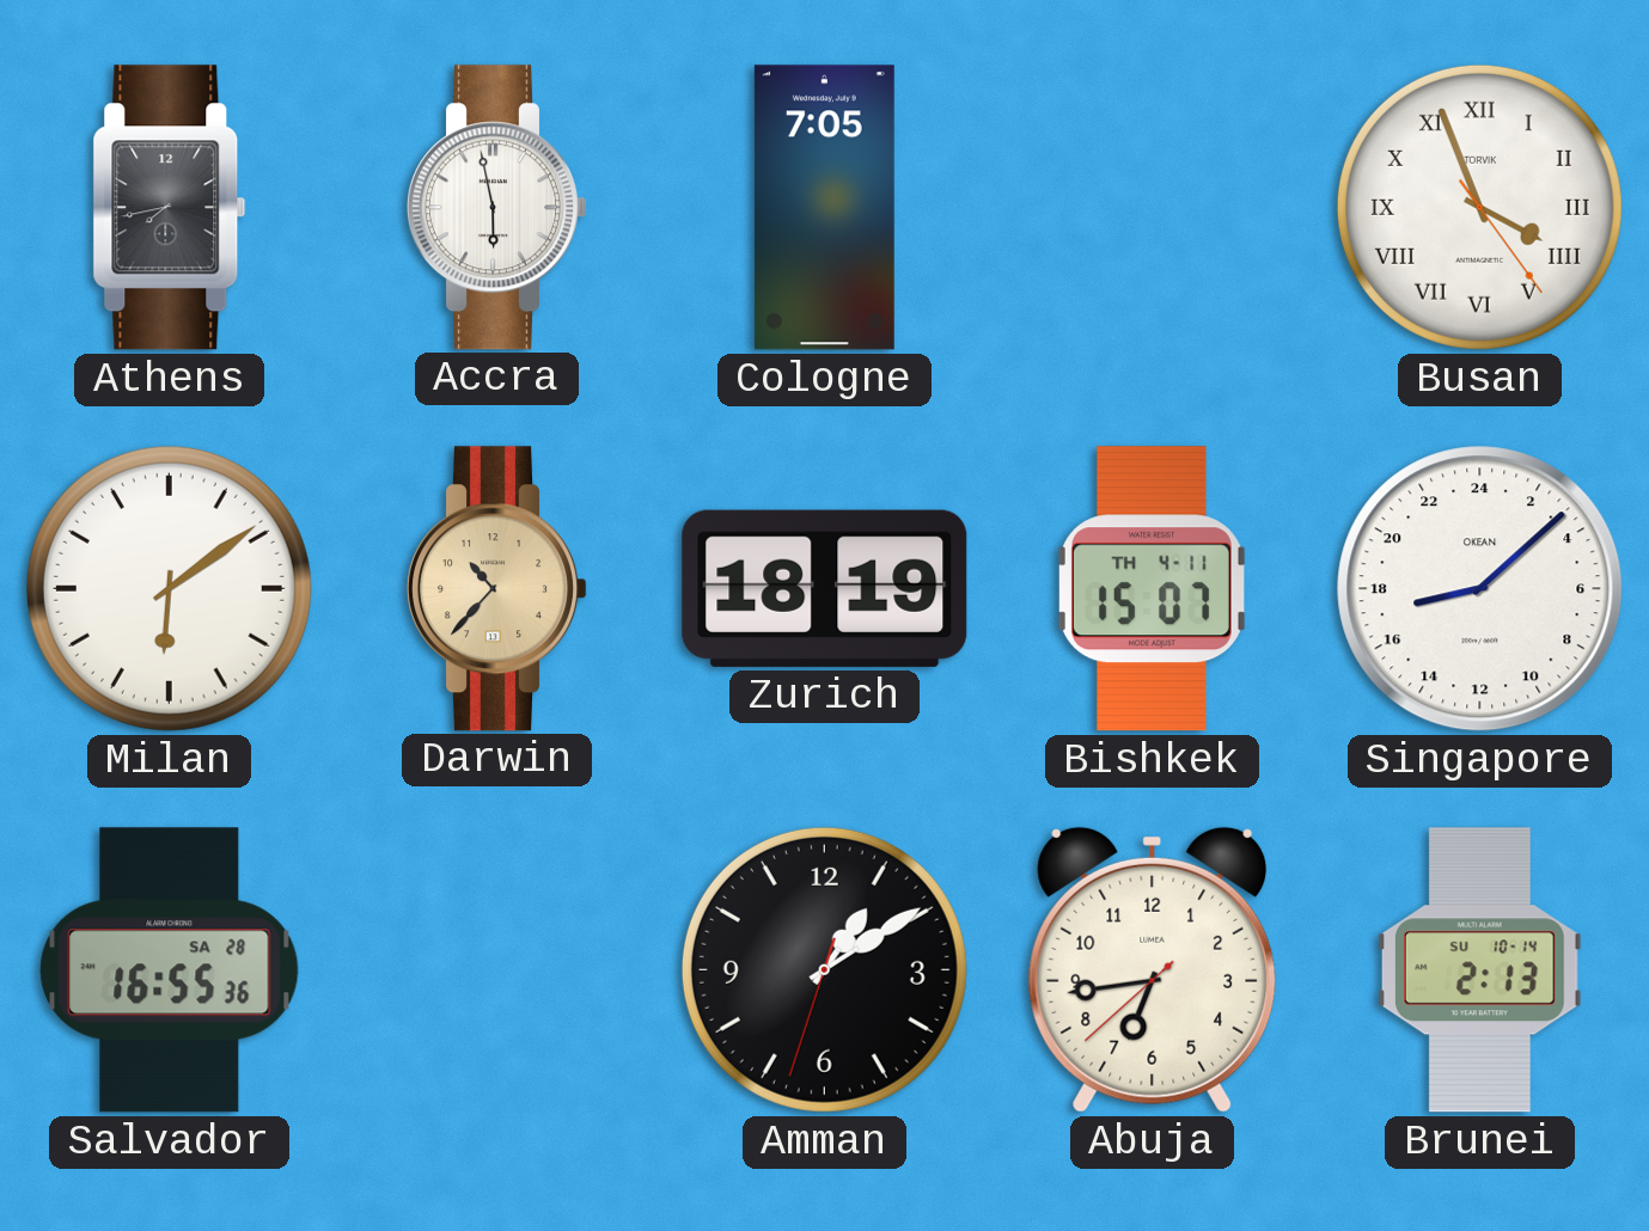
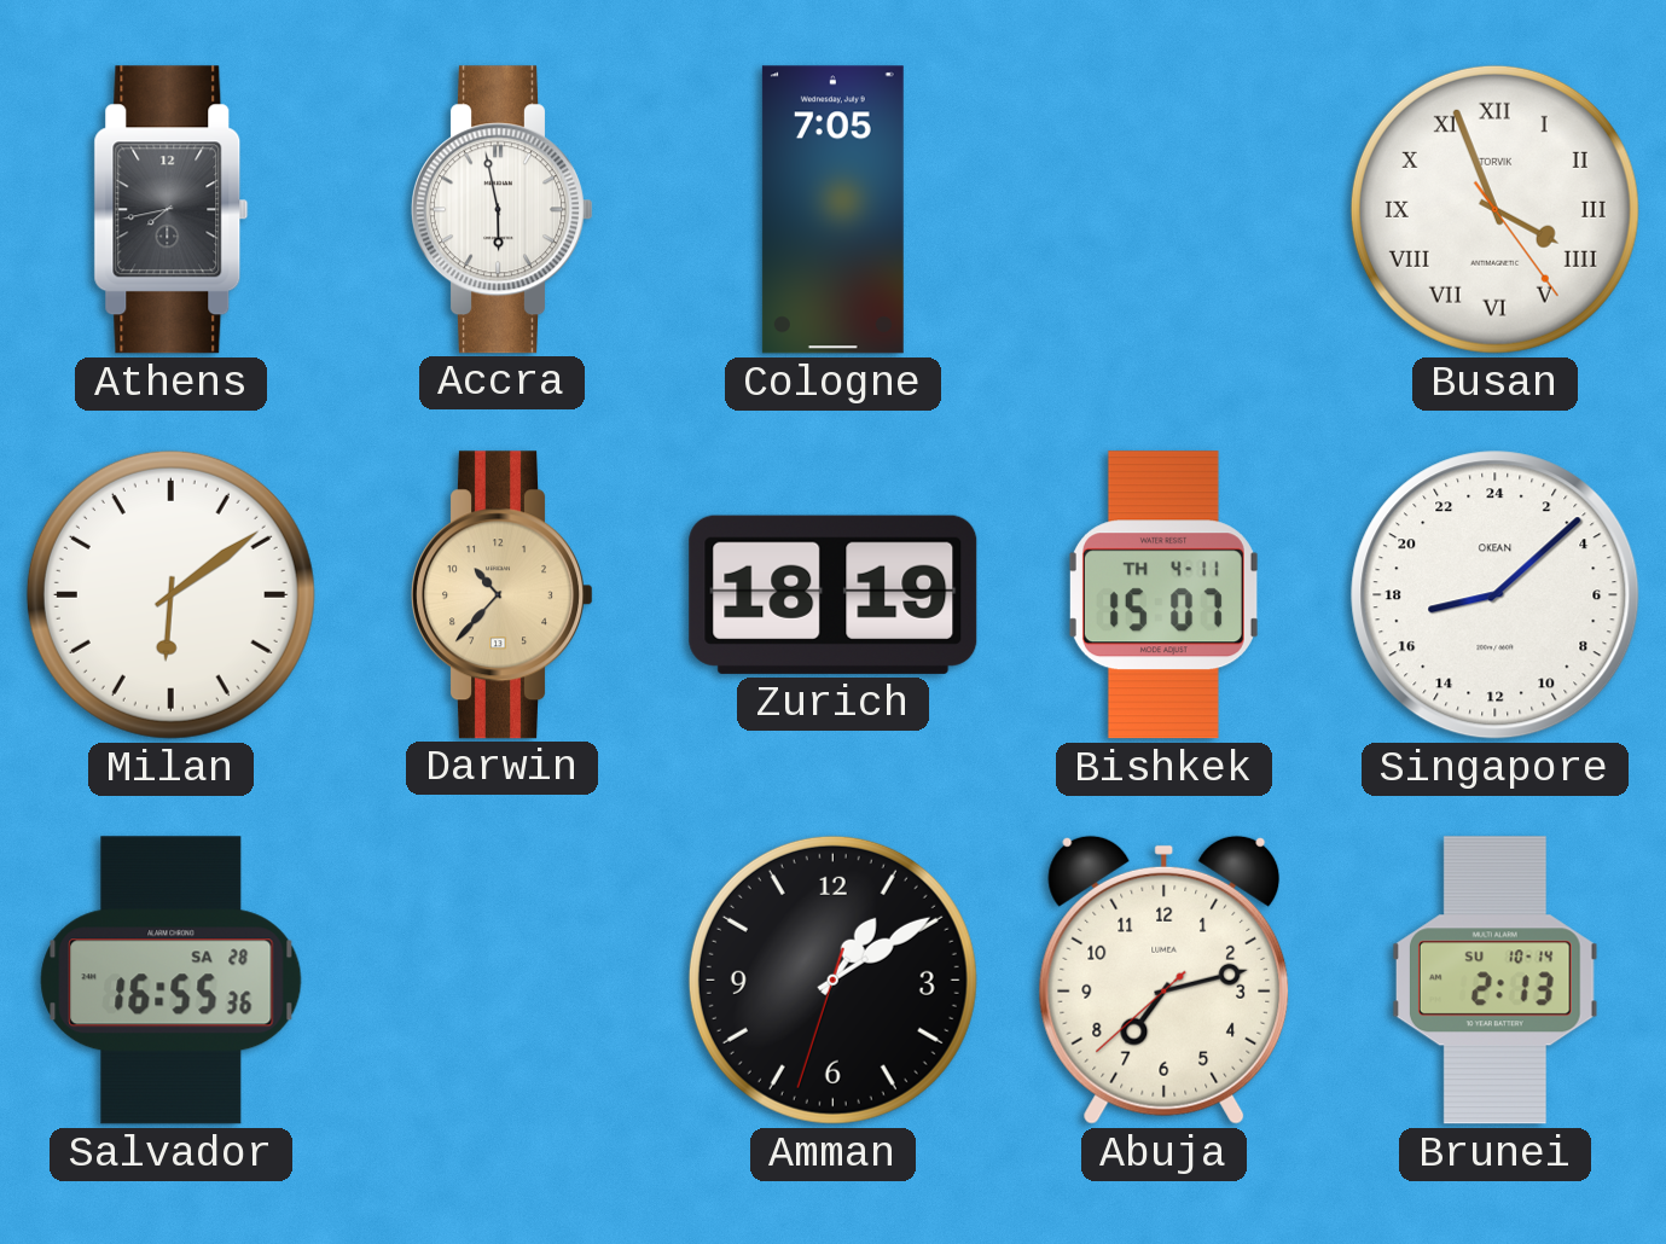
Abuja: 6:43 -> 7:12
